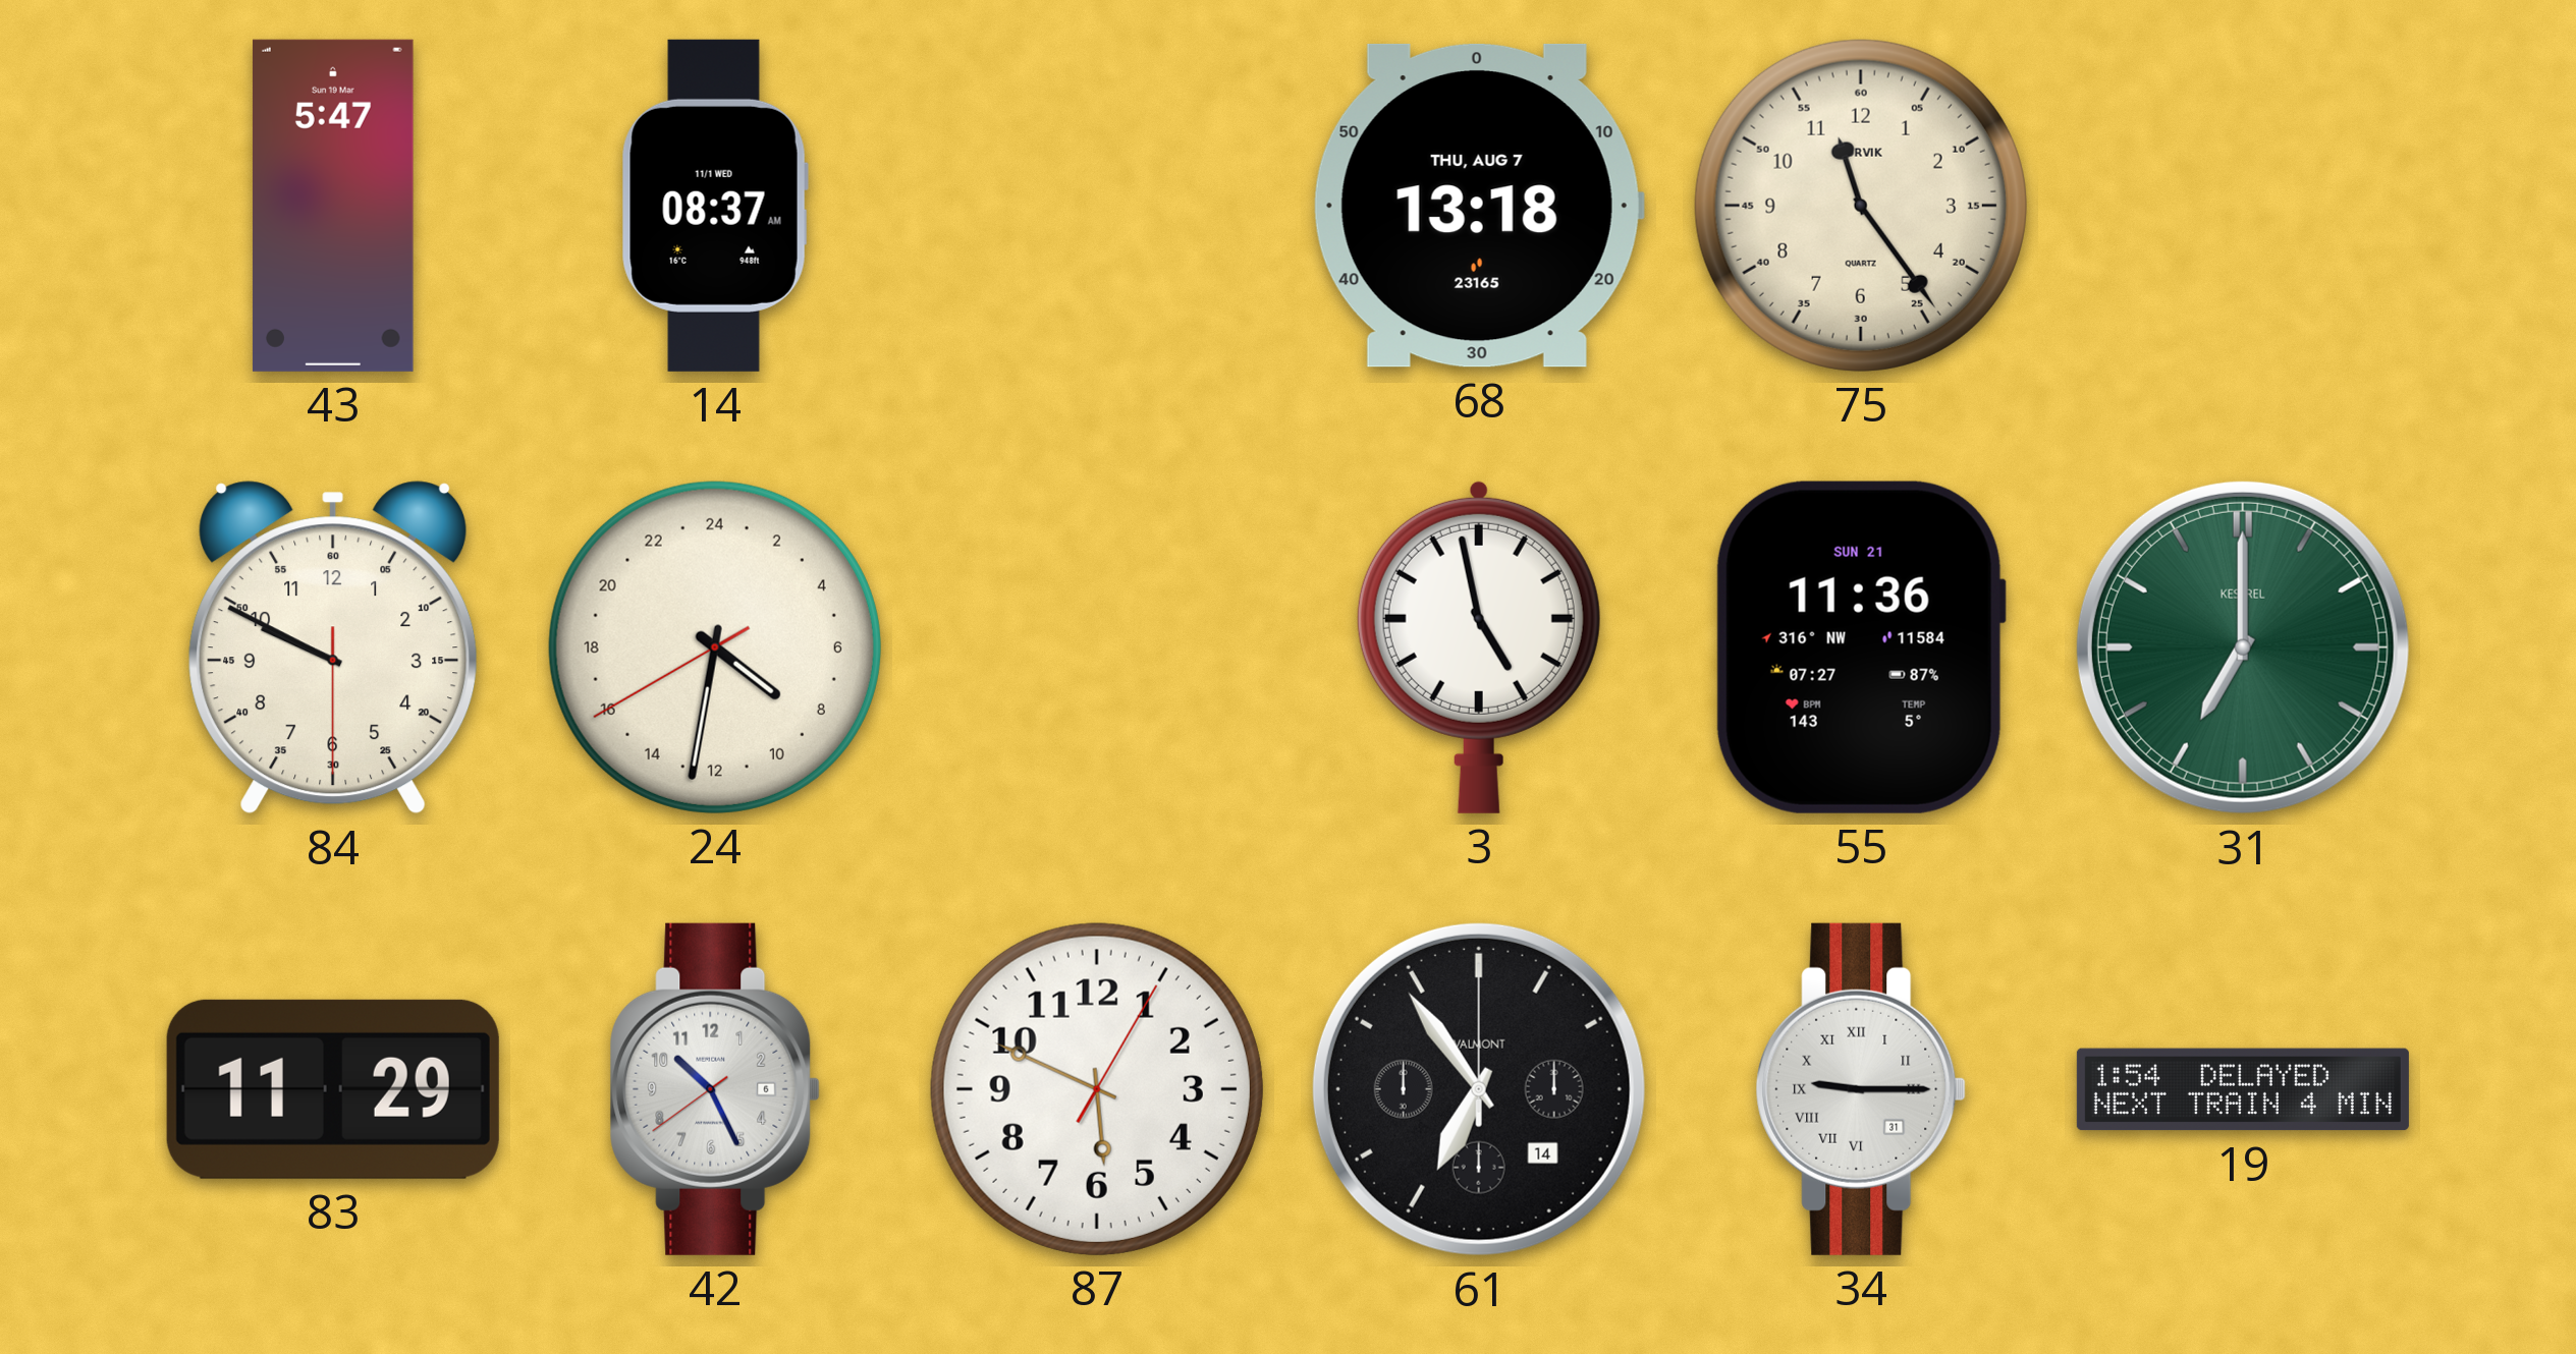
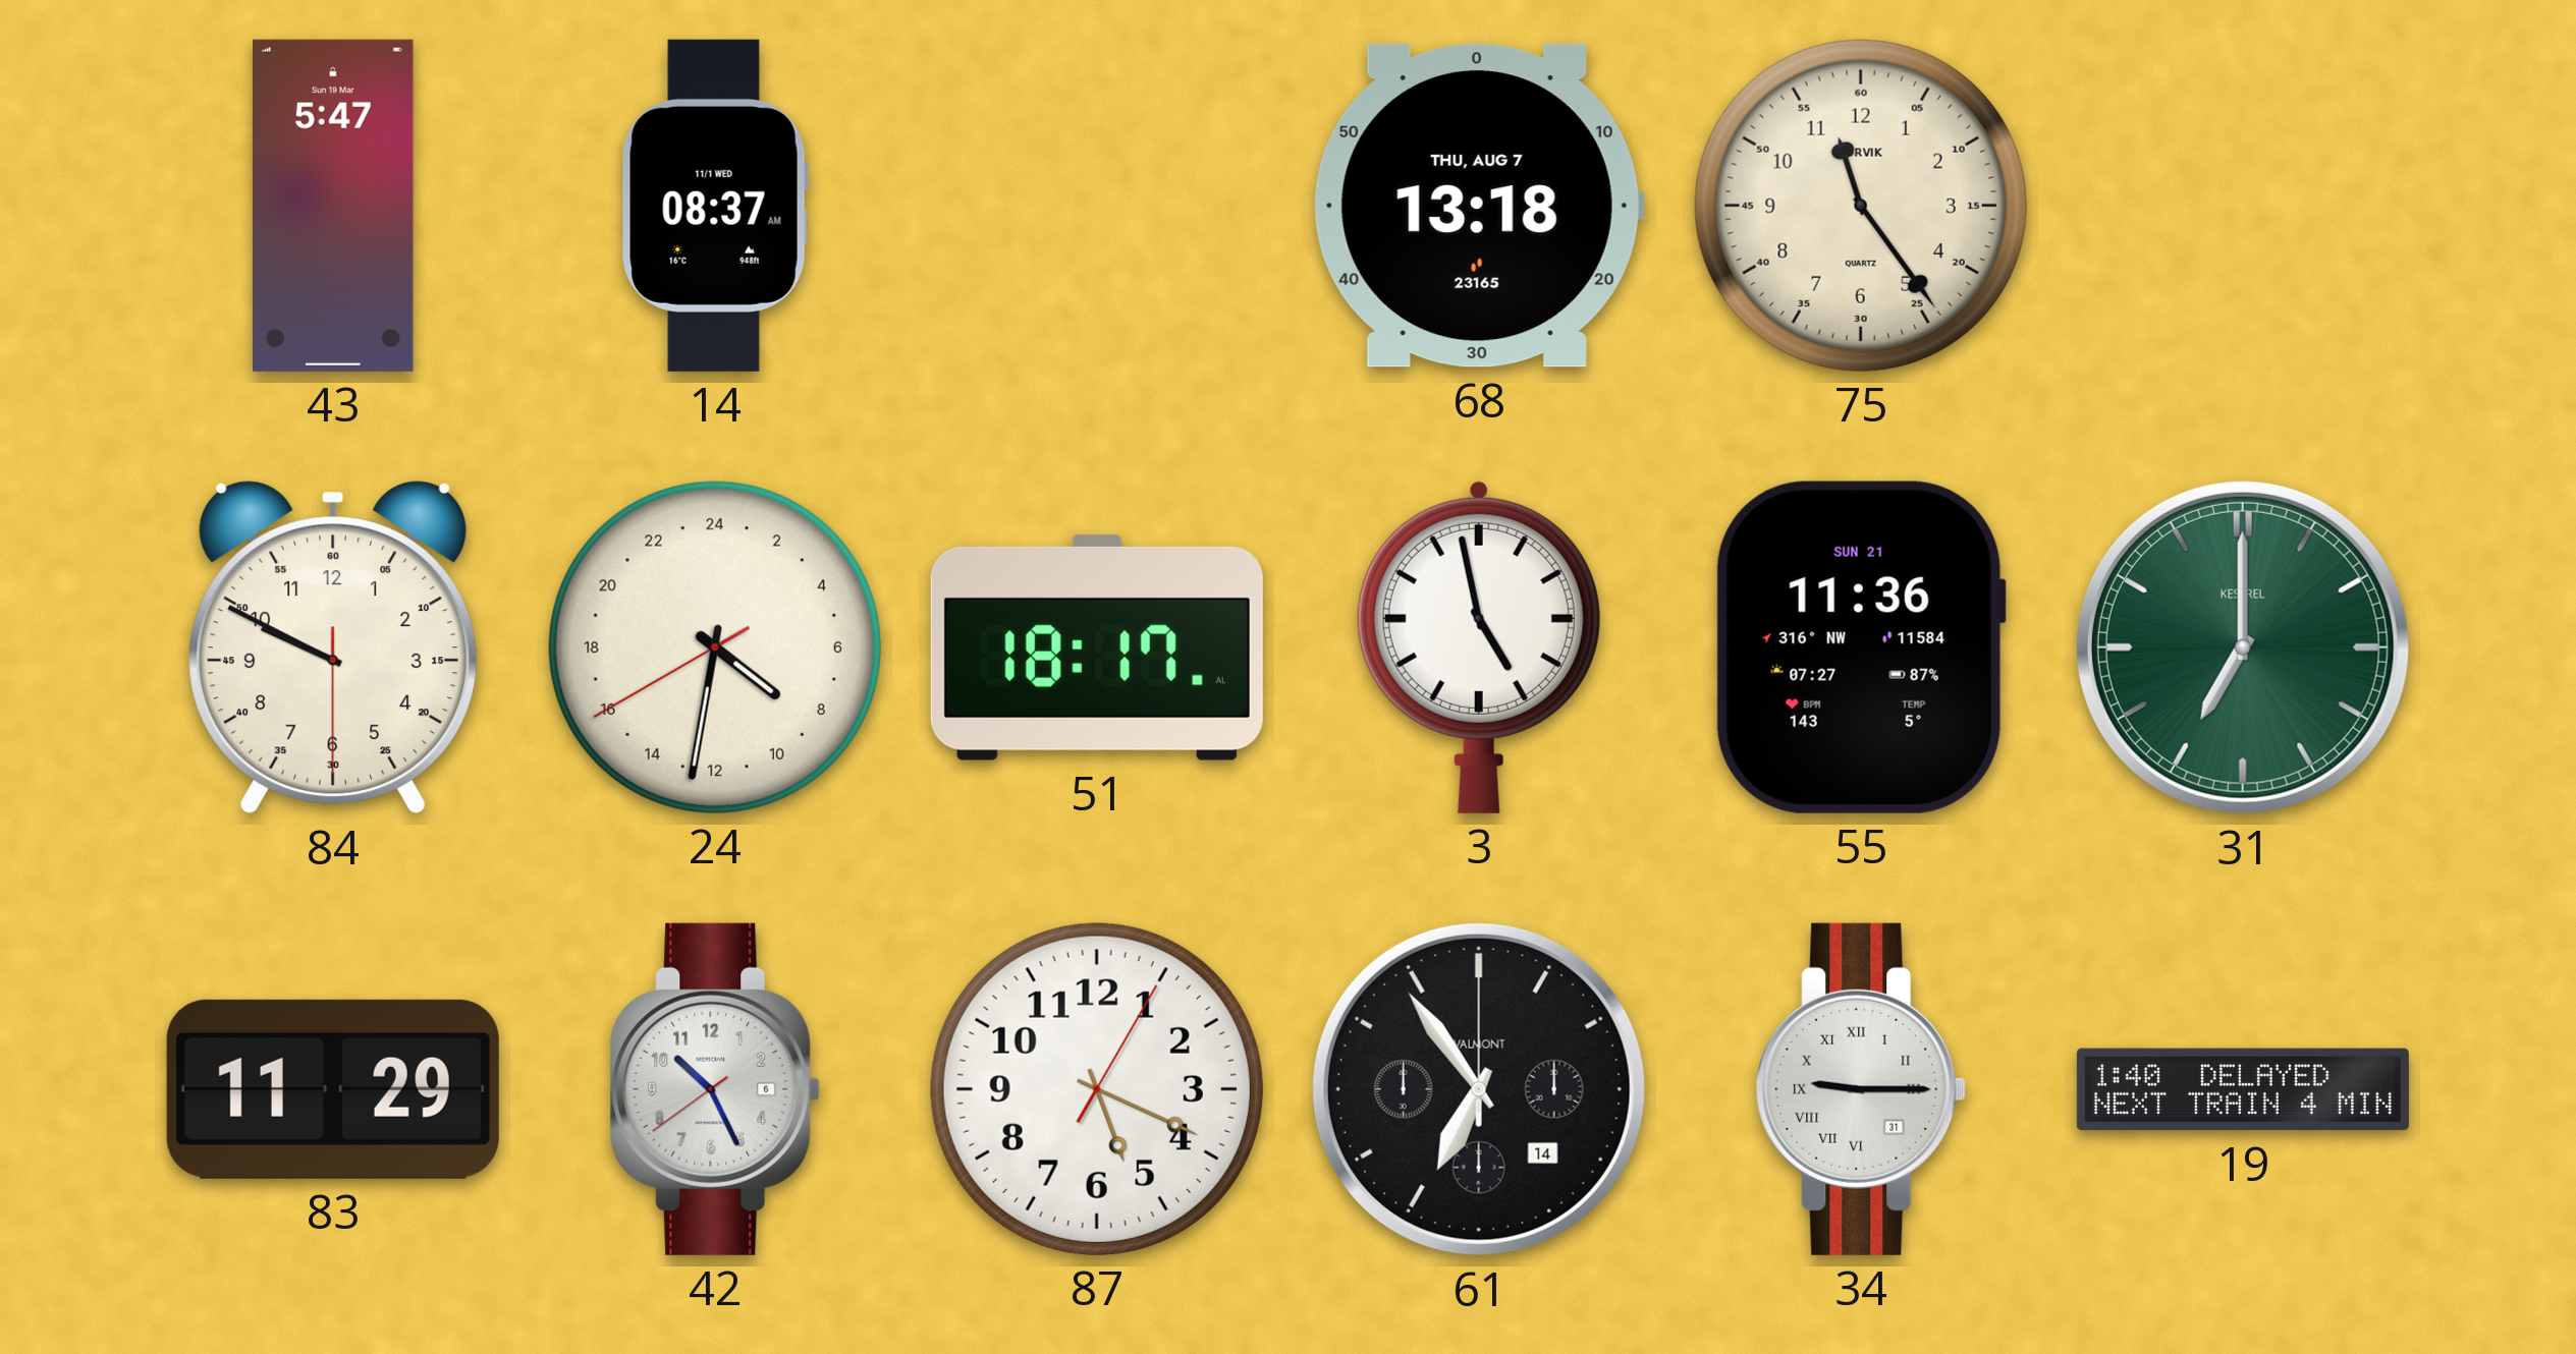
51: none -> 18:17
87: 5:49 -> 5:19
19: 1:54 -> 1:40
